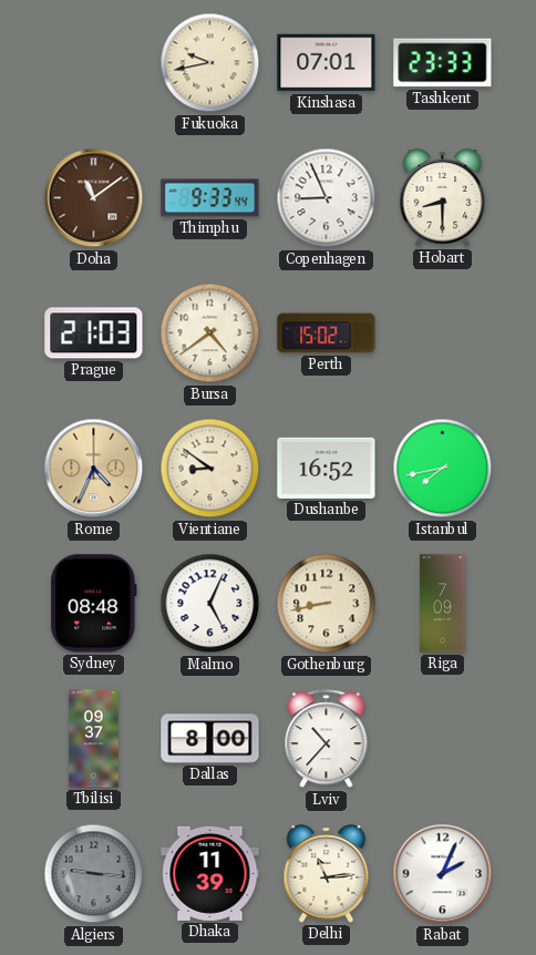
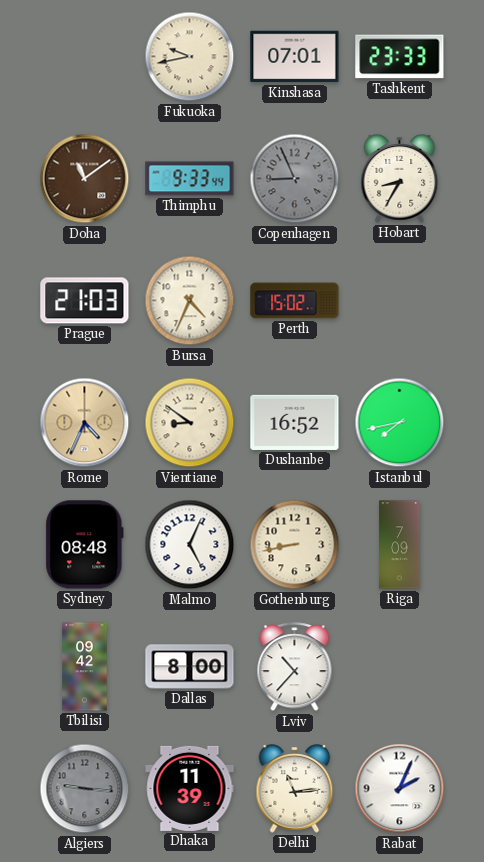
Copenhagen dial: white -> grey
Hobart: 8:30 -> 8:35
Bursa: 4:39 -> 4:34
Tbilisi: 09:37 -> 09:42
